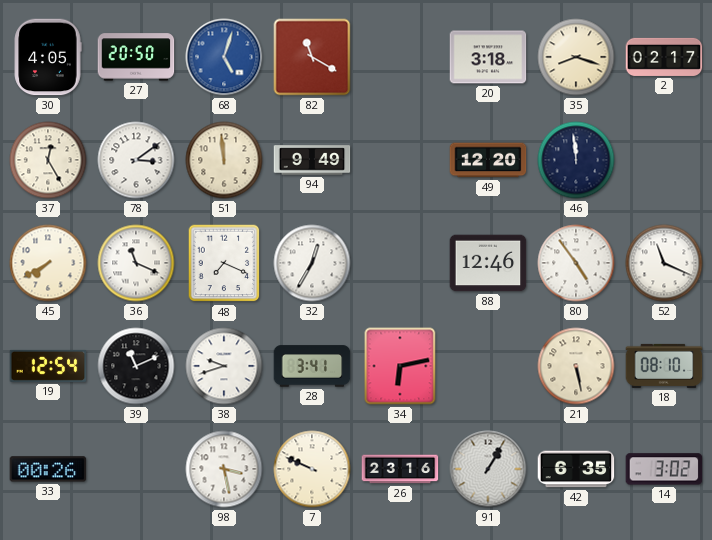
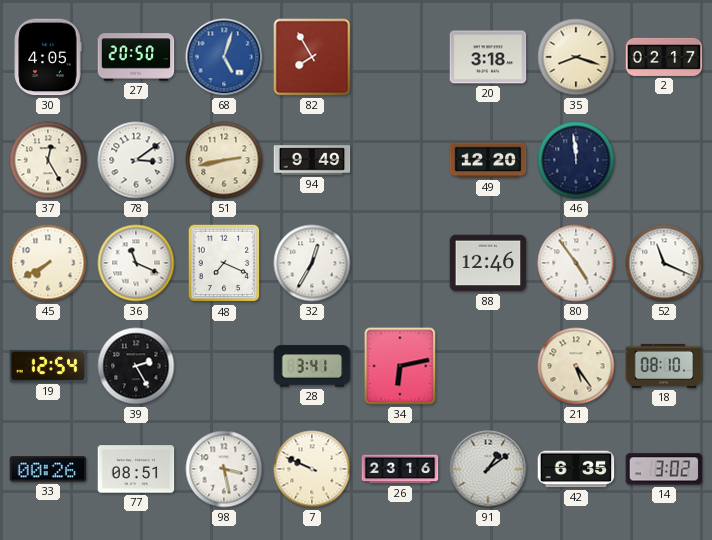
82: 11:20 -> 7:55
51: 11:59 -> 2:43
39: 11:11 -> 2:25
38: 9:42 -> none
21: 5:28 -> 5:24
77: none -> 08:51
91: 1:05 -> 1:09
